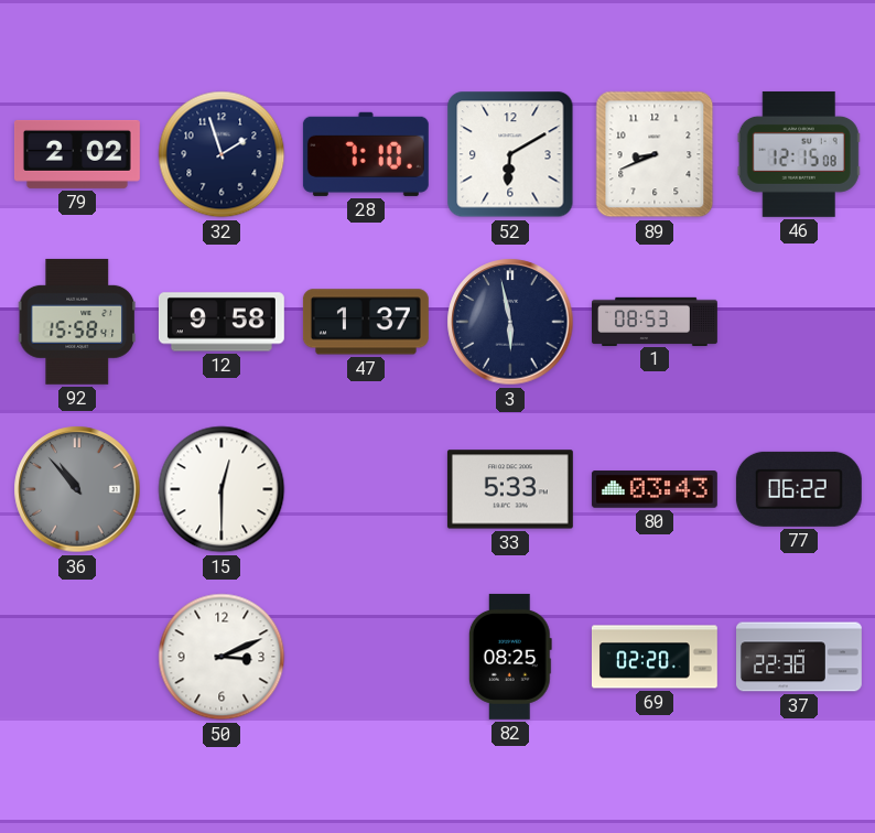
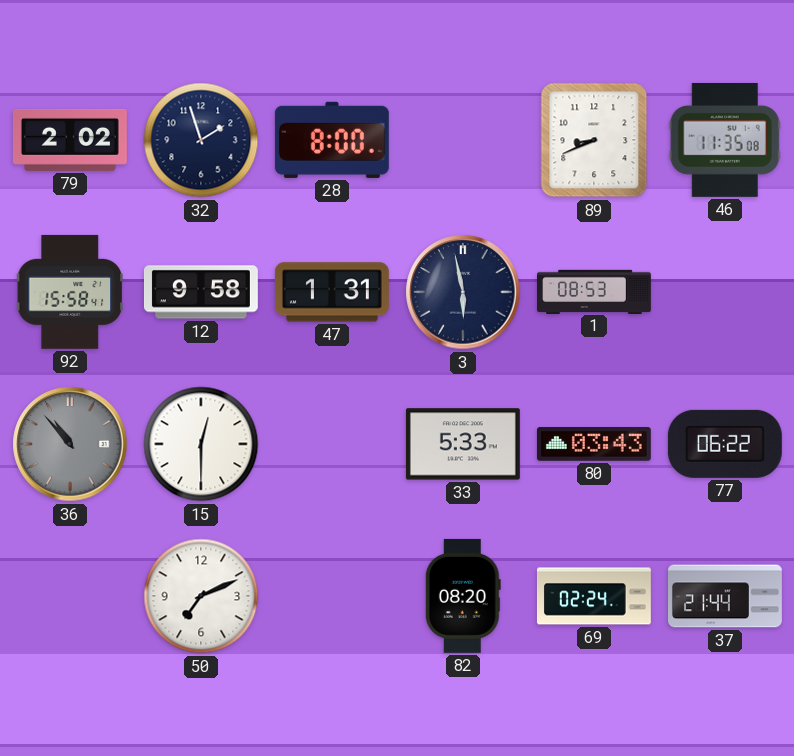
28: 7:10 -> 8:00
52: 6:10 -> none
46: 12:15 -> 11:35
47: 1:37 -> 1:31
50: 3:11 -> 7:11
82: 08:25 -> 08:20
69: 02:20 -> 02:24
37: 22:38 -> 21:44
